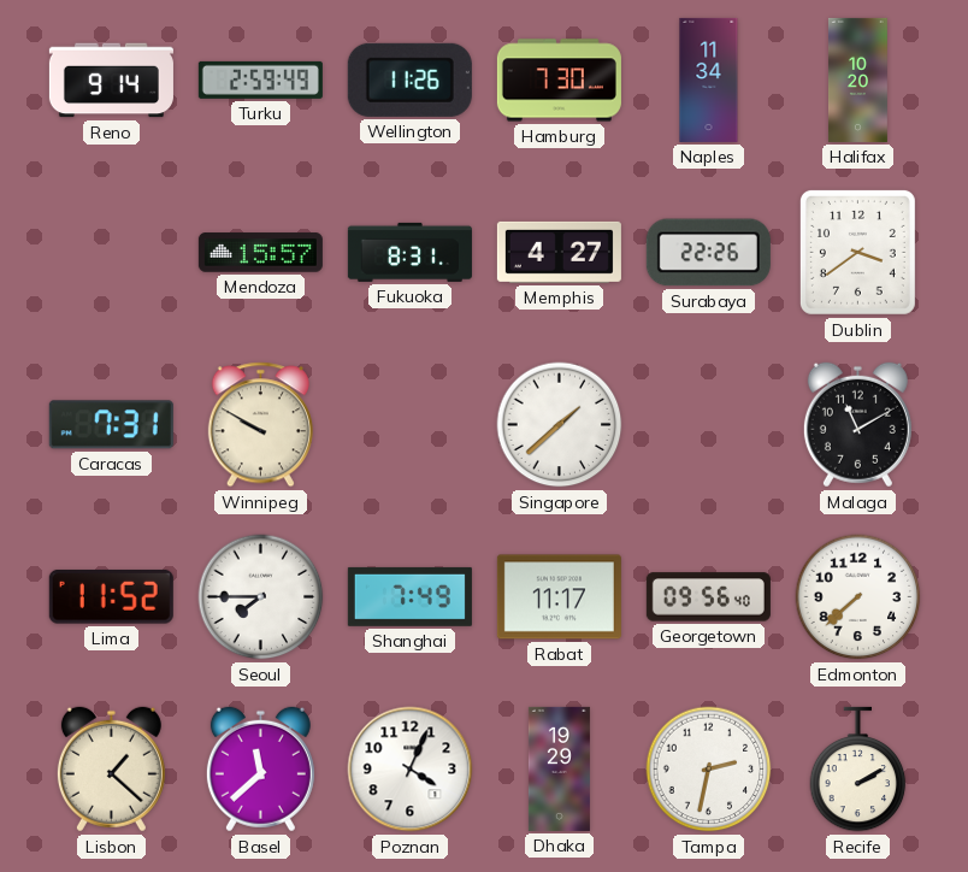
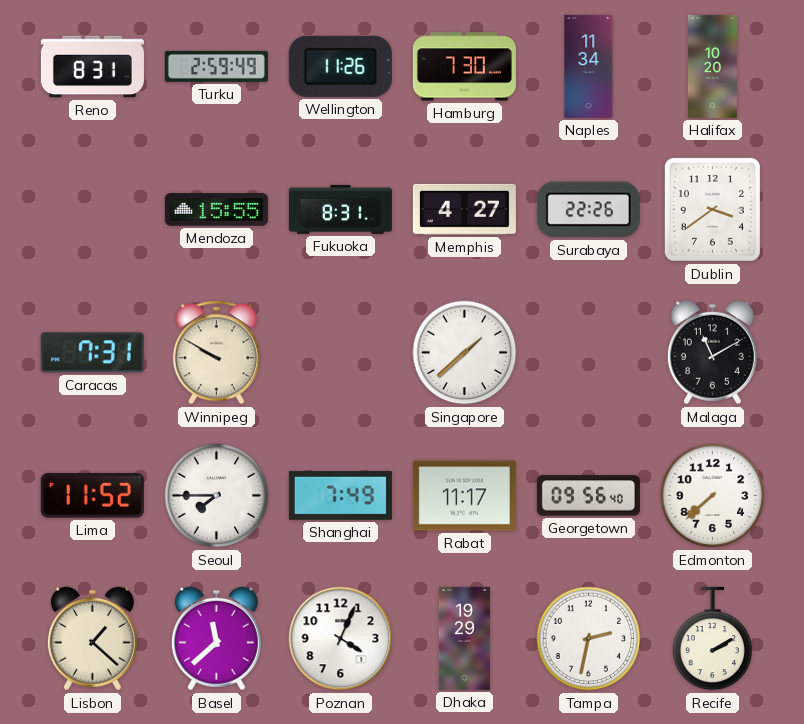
Reno: 9:14 -> 8:31
Mendoza: 15:57 -> 15:55
